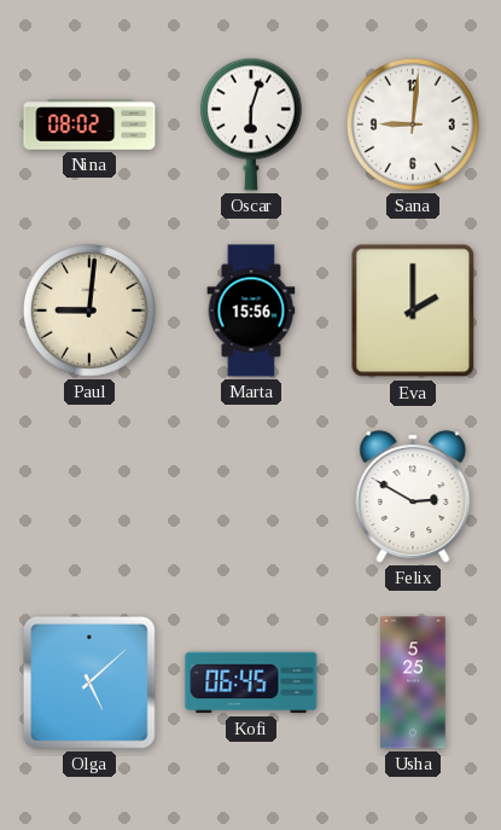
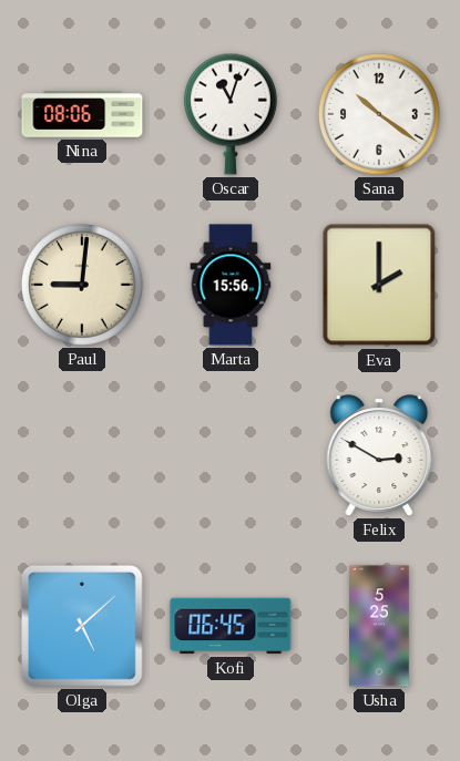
Nina: 08:02 -> 08:06
Oscar: 6:03 -> 11:03
Sana: 9:01 -> 10:21
